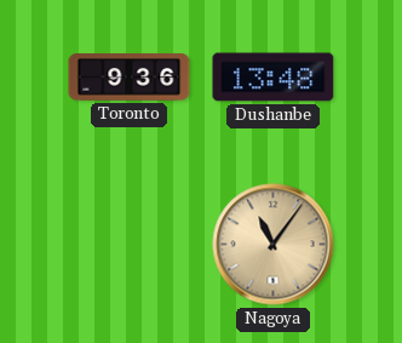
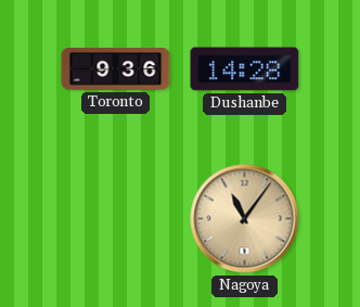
Dushanbe: 13:48 -> 14:28
